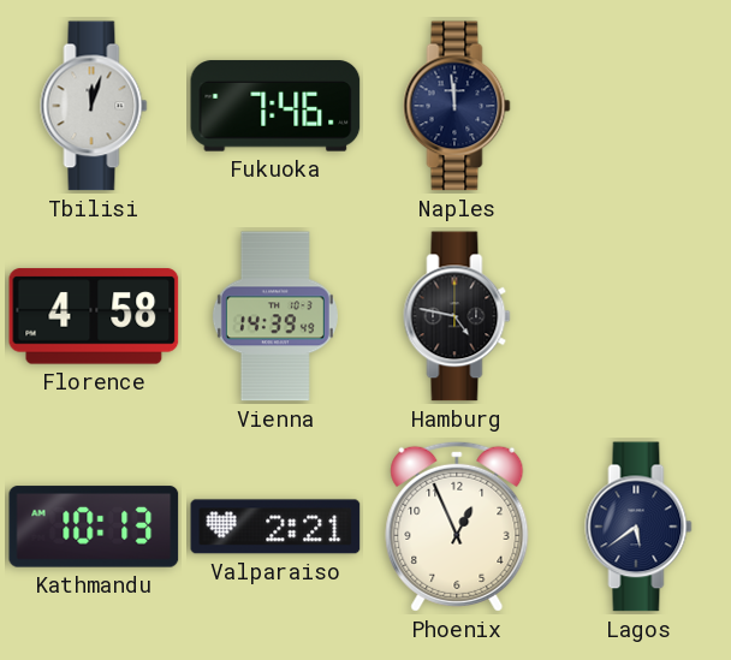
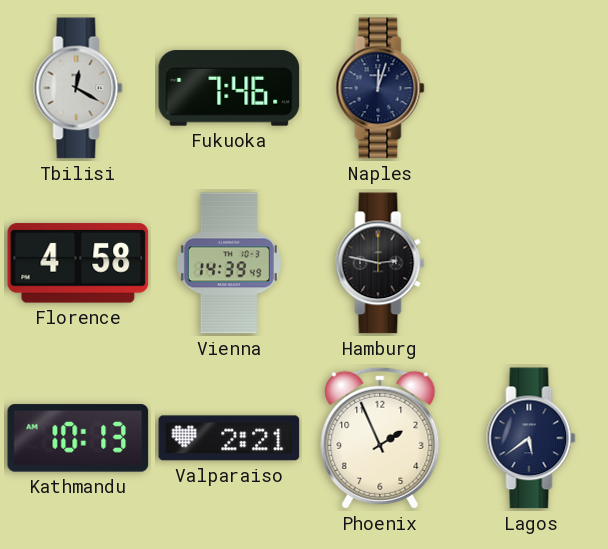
Tbilisi: 12:03 -> 12:20
Naples: 11:59 -> 12:03
Hamburg: 4:47 -> 2:47
Phoenix: 12:56 -> 1:56
